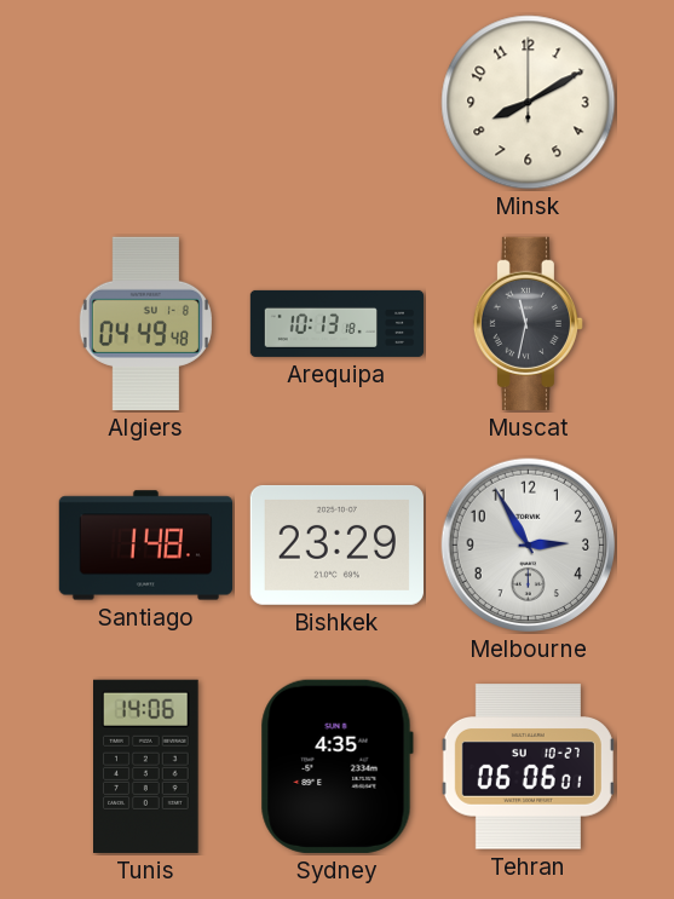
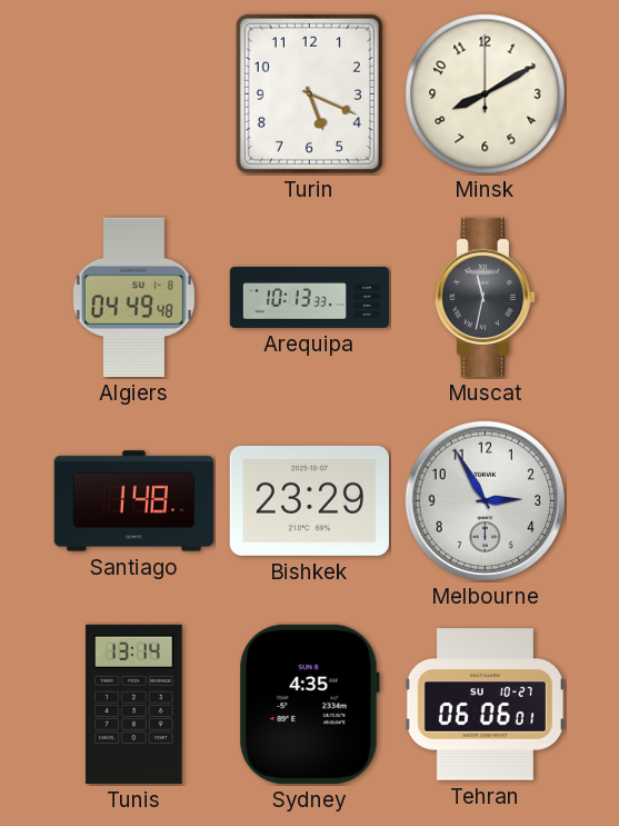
Turin: none -> 5:19
Arequipa: 10:13:18 -> 10:13:33
Tunis: 14:06 -> 13:14
